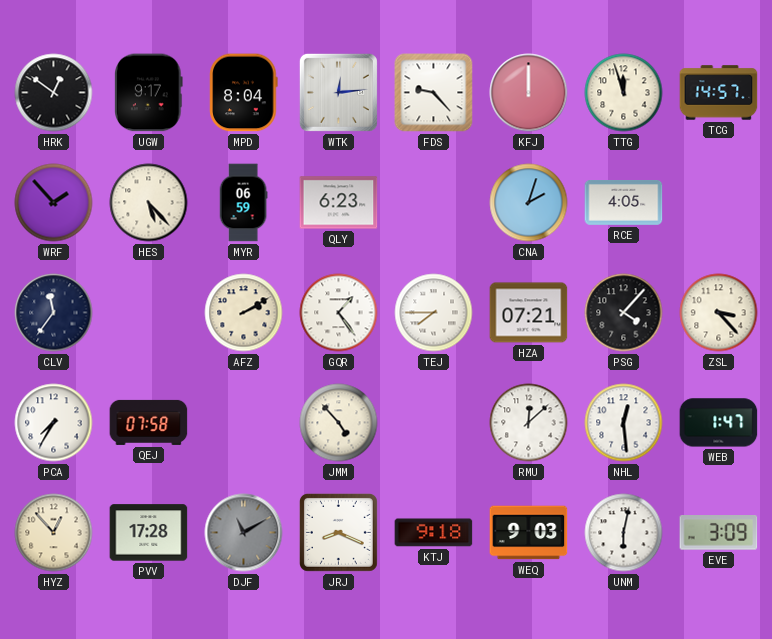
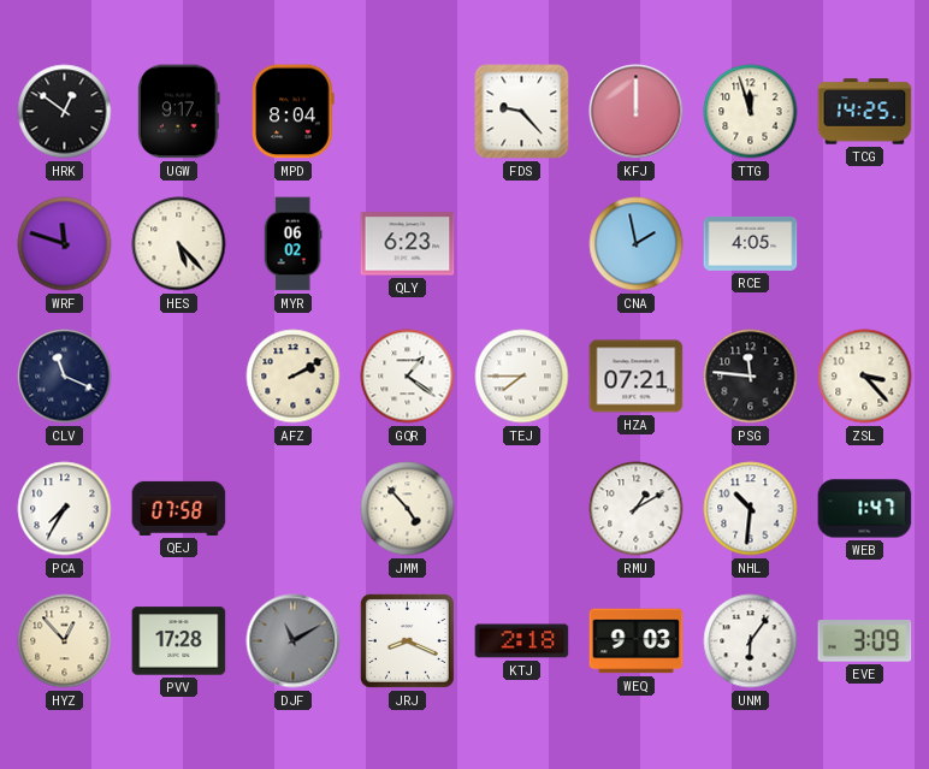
WTK: 12:14 -> none
TCG: 14:57 -> 14:25
WRF: 1:53 -> 11:48
MYR: 06:59 -> 06:02
CNA: 2:03 -> 1:58
CLV: 11:36 -> 11:19
GQR: 1:24 -> 1:21
PSG: 4:07 -> 11:46
RMU: 12:08 -> 1:10
NHL: 12:29 -> 10:31
KTJ: 9:18 -> 2:18
UNM: 6:02 -> 6:06
